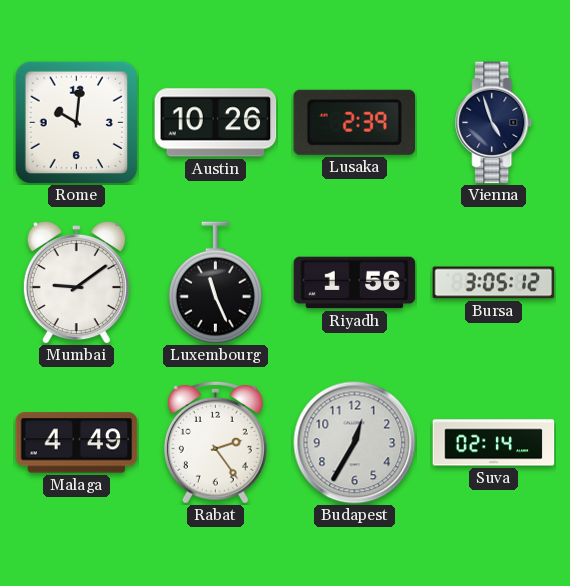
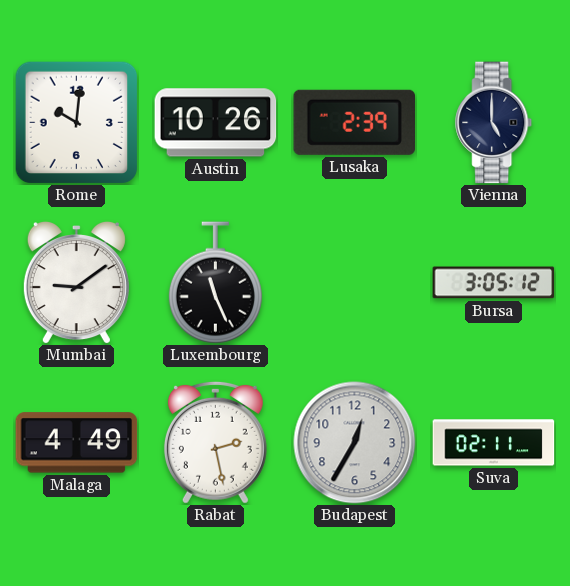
Vienna: 4:57 -> 5:00
Riyadh: 1:56 -> none
Rabat: 2:24 -> 2:28
Suva: 02:14 -> 02:11
